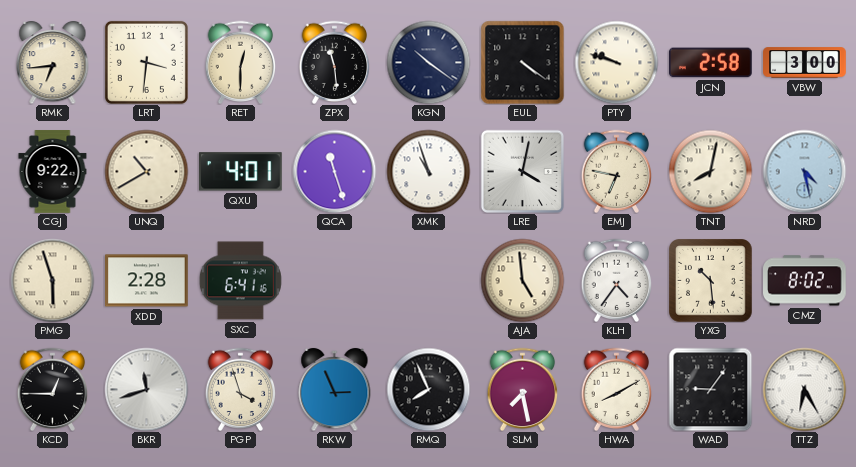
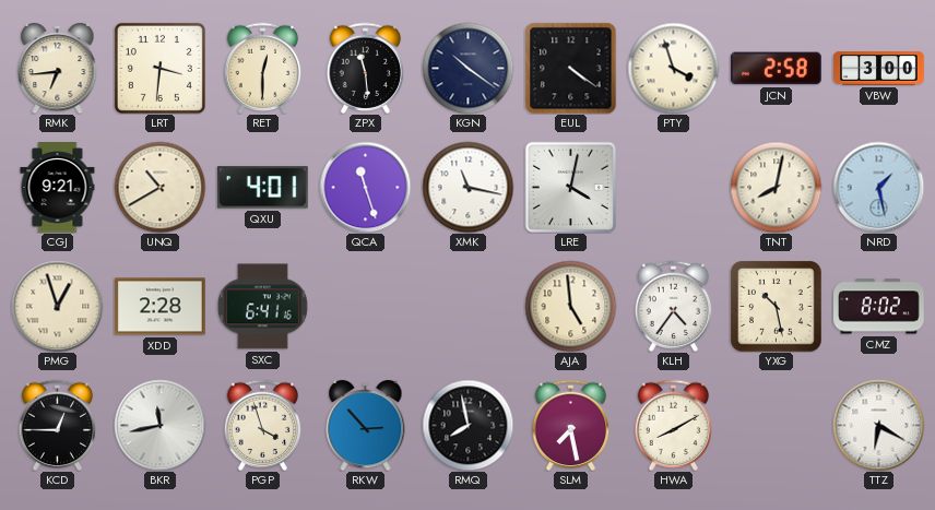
PTY: 9:48 -> 3:57
CGJ: 9:22 -> 9:21
XMK: 10:57 -> 11:17
EMJ: 6:47 -> none
NRD: 4:28 -> 1:28
PMG: 5:57 -> 12:57
YXG: 10:29 -> 10:28
BKR: 11:42 -> 11:43
RKW: 2:56 -> 2:53
RMQ: 7:56 -> 7:58
WAD: 9:06 -> none
TTZ: 6:25 -> 6:20
